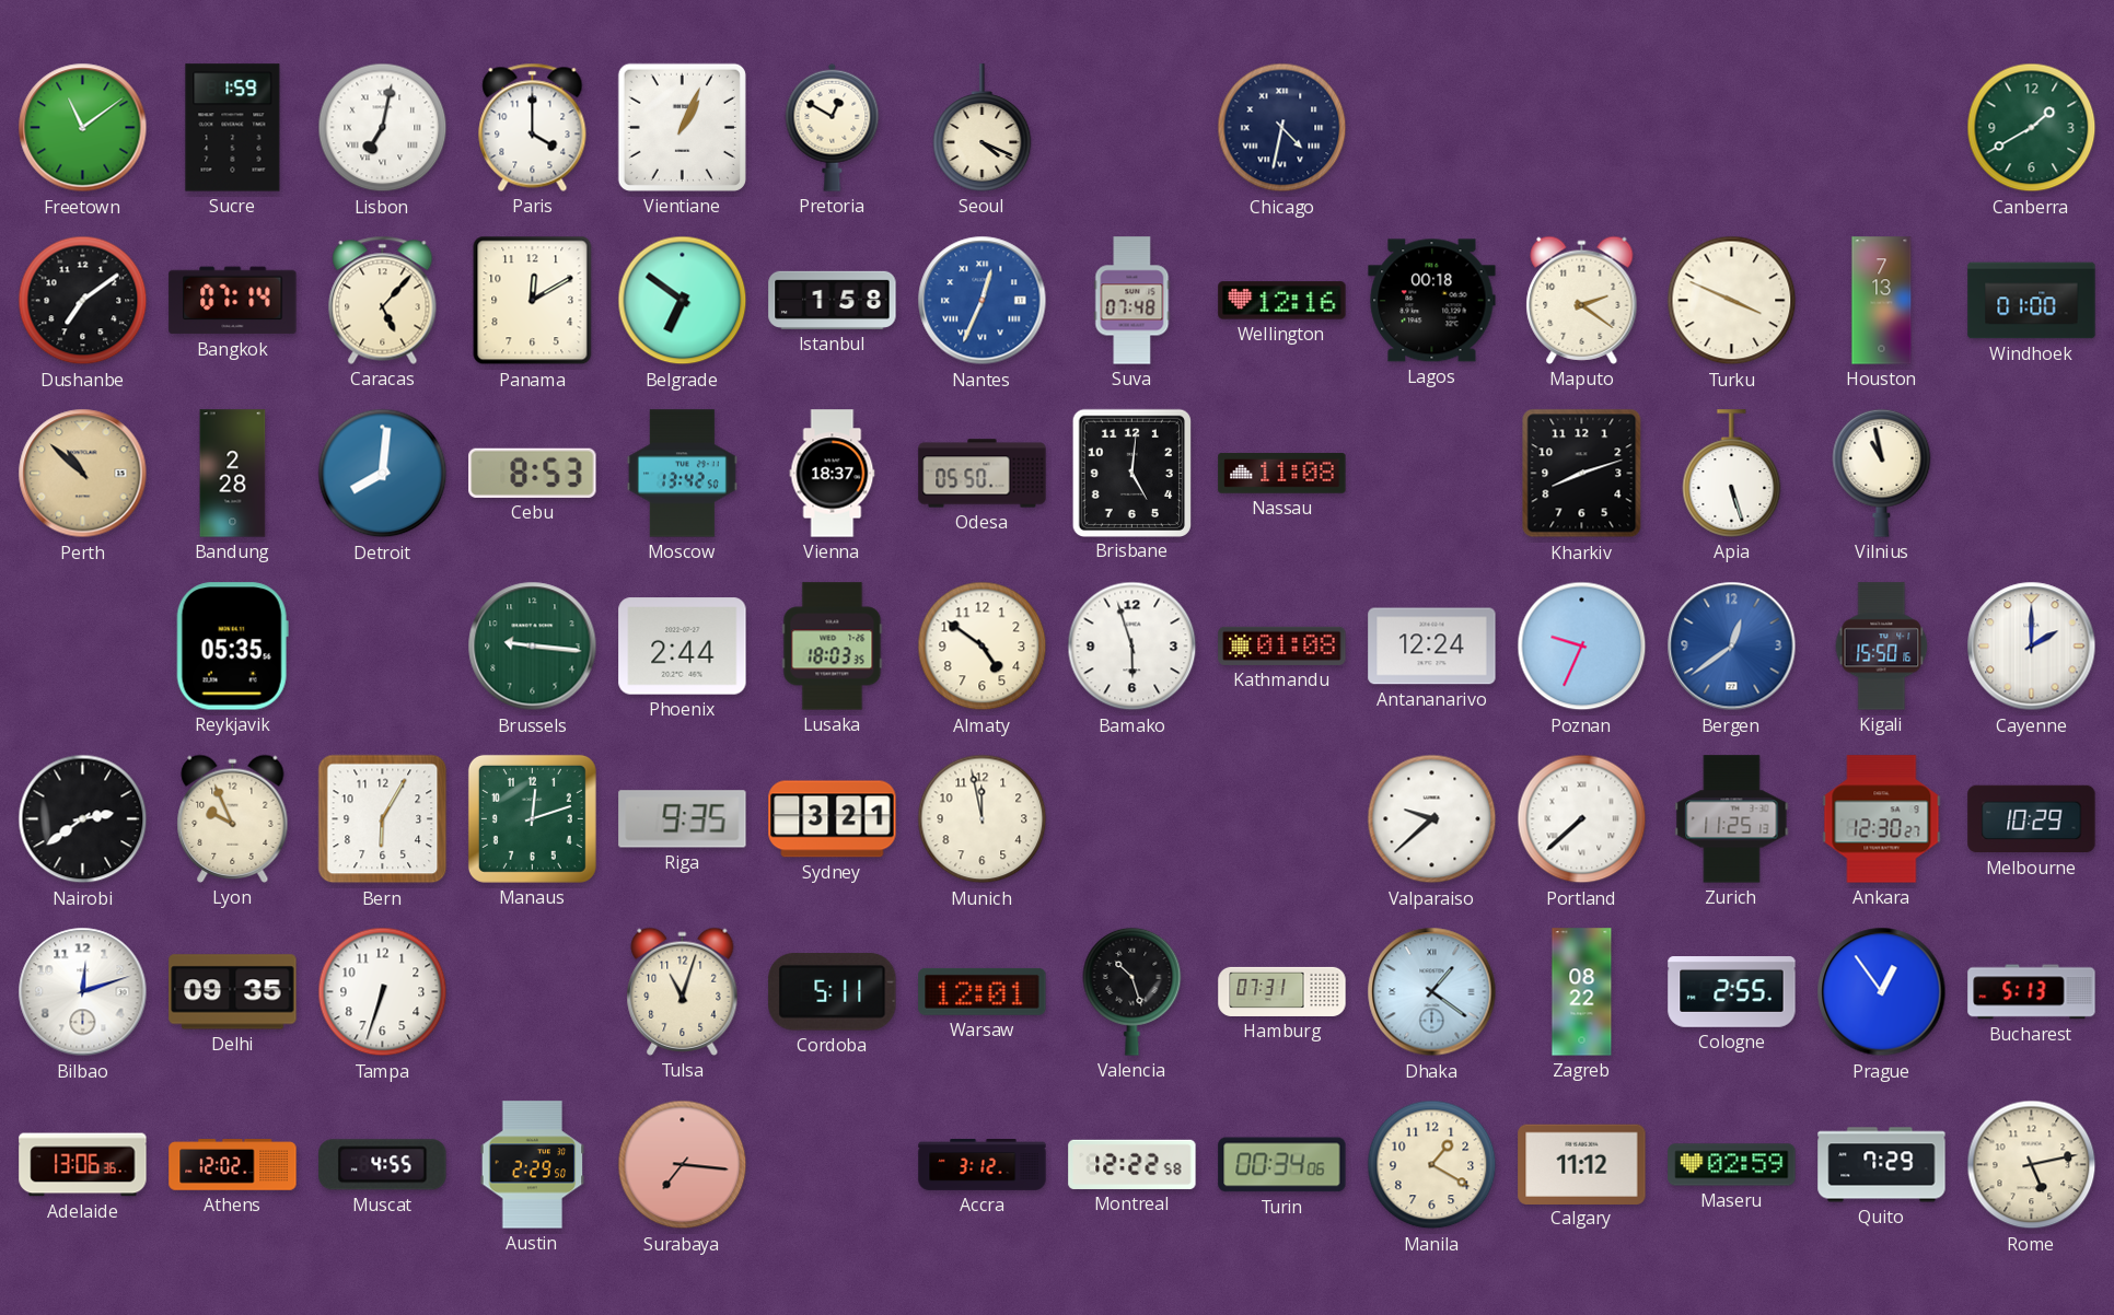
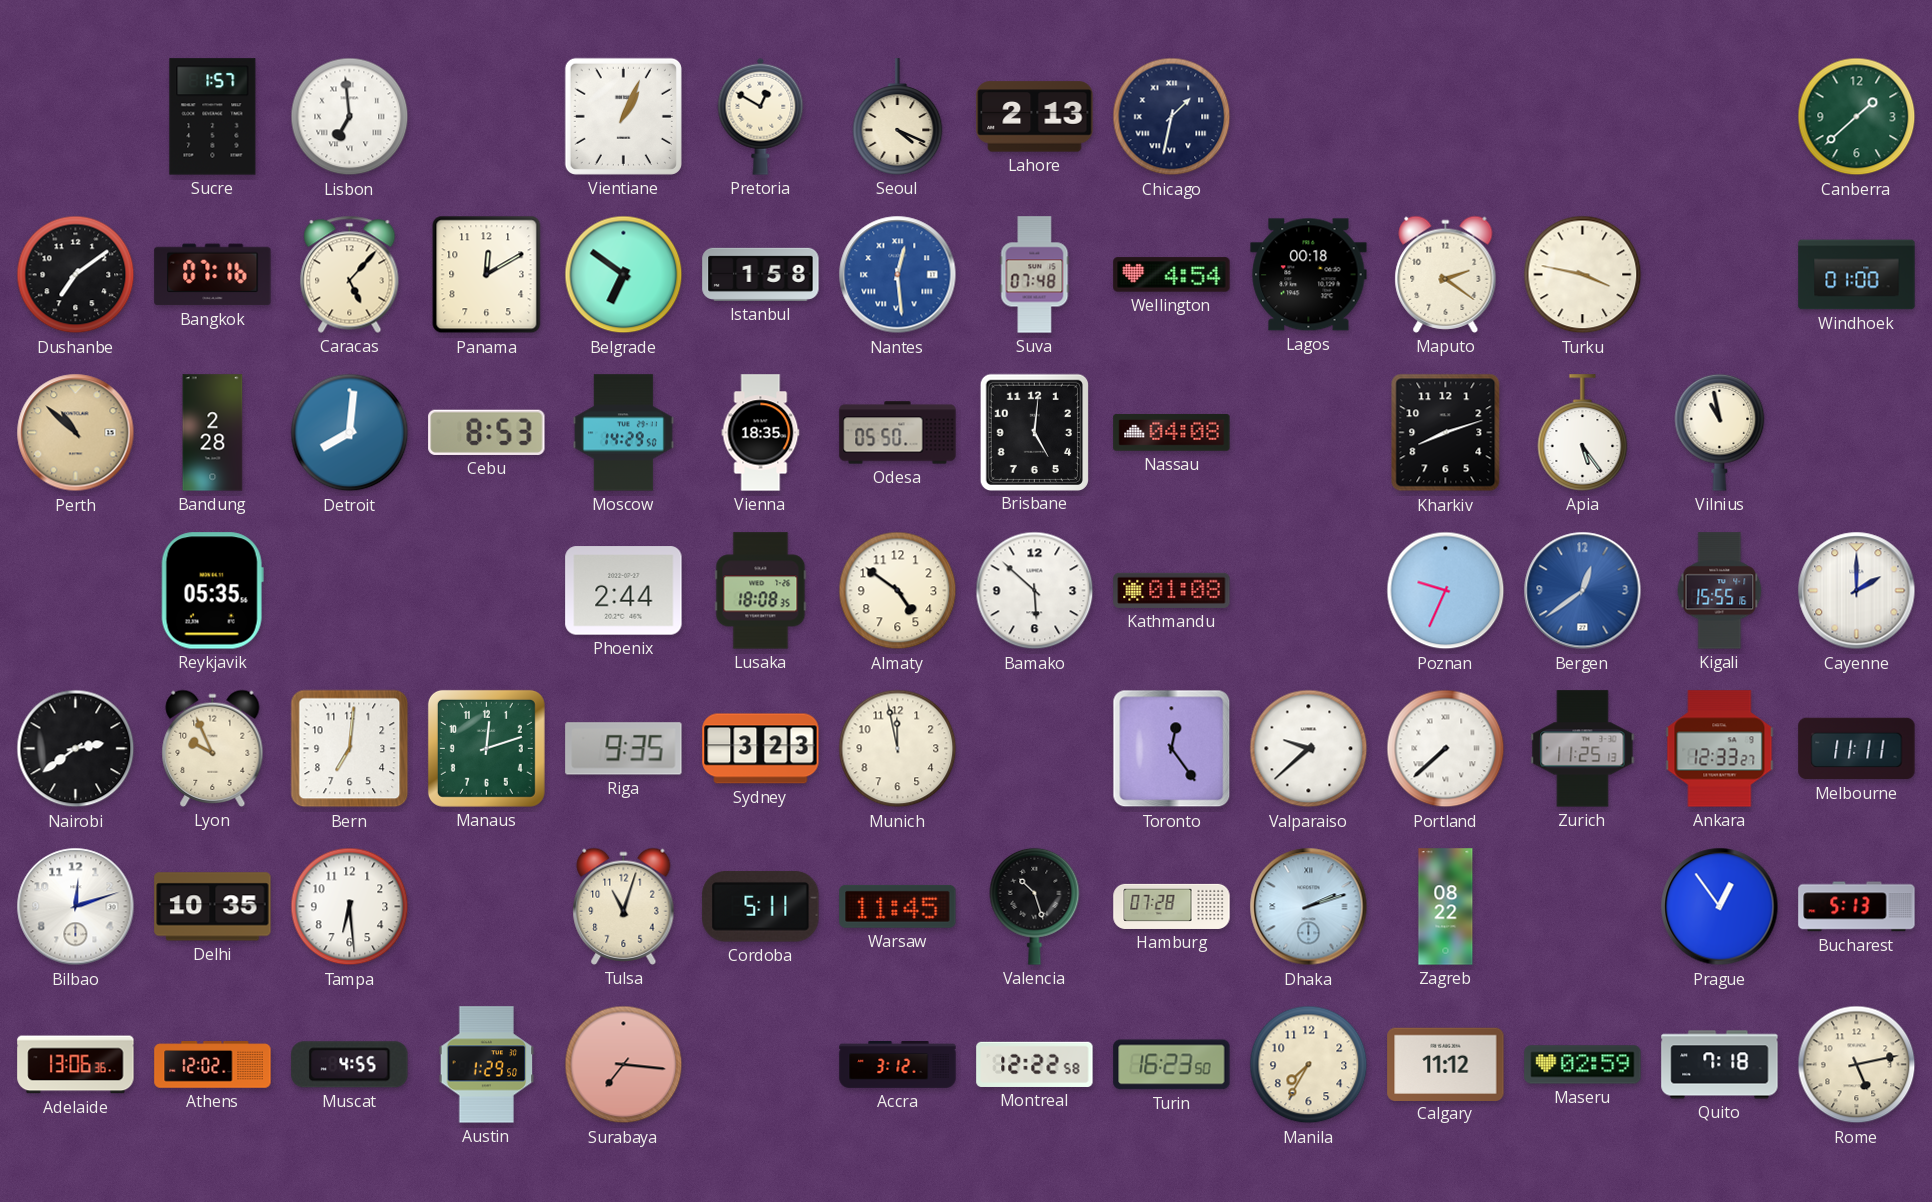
Freetown: 11:09 -> none
Sucre: 1:59 -> 1:57
Lisbon: 7:02 -> 6:59
Paris: 4:00 -> none
Lahore: none -> 2:13
Chicago: 4:32 -> 1:32
Canberra: 1:40 -> 1:38
Bangkok: 07:14 -> 07:16
Nantes: 12:34 -> 12:29
Wellington: 12:16 -> 4:54
Turku: 3:49 -> 3:47
Houston: 7:13 -> none
Moscow: 13:42 -> 14:29
Vienna: 18:37 -> 18:35
Nassau: 11:08 -> 04:08
Apia: 5:27 -> 5:24
Brussels: 9:16 -> none
Lusaka: 18:03 -> 18:08
Bamako: 5:57 -> 5:52
Antananarivo: 12:24 -> none
Kigali: 15:50 -> 15:55
Bern: 6:05 -> 7:01
Sydney: 3:21 -> 3:23
Toronto: none -> 12:24
Ankara: 12:30 -> 12:33
Melbourne: 10:29 -> 11:11
Delhi: 09:35 -> 10:35
Tampa: 6:33 -> 6:29
Warsaw: 12:01 -> 11:45
Hamburg: 07:31 -> 07:28
Dhaka: 1:21 -> 2:12
Cologne: 2:55 -> none
Austin: 2:29 -> 1:29
Turin: 00:34 -> 16:23
Manila: 1:20 -> 7:35
Quito: 7:29 -> 7:18
